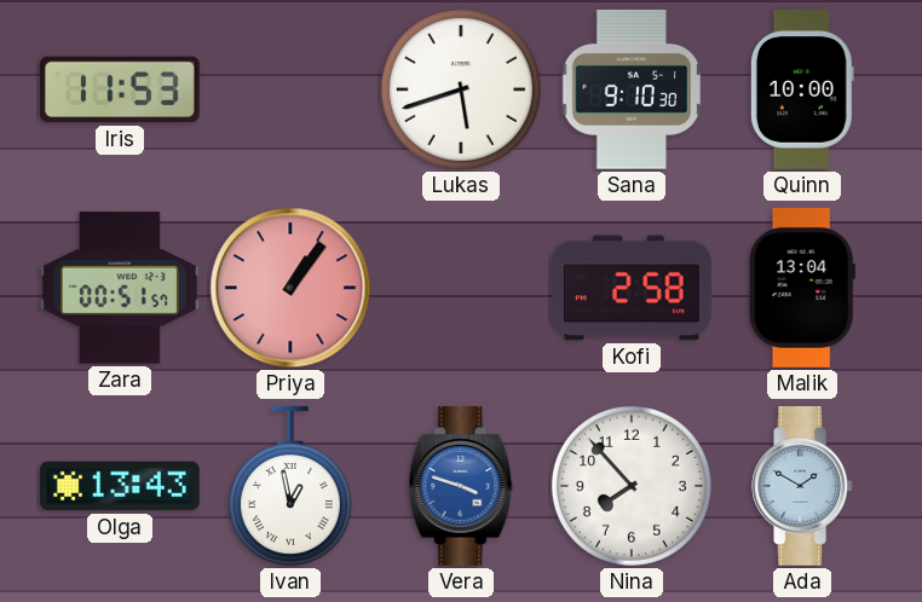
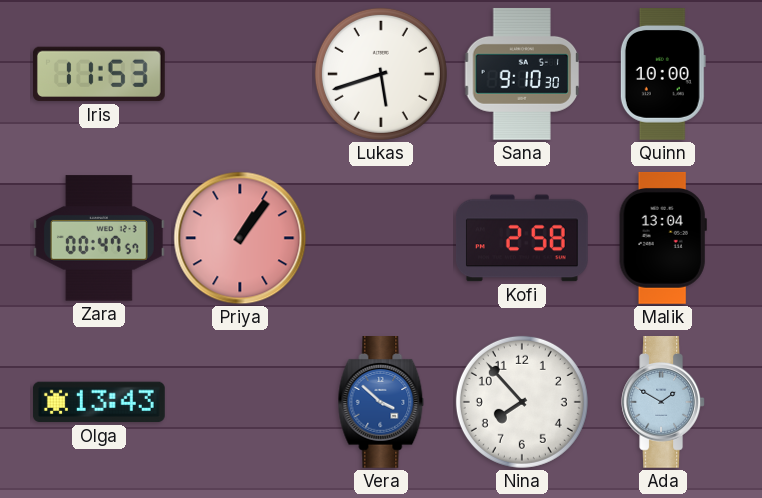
Zara: 00:51 -> 00:47
Ivan: 12:58 -> none
Vera: 3:48 -> 3:52
